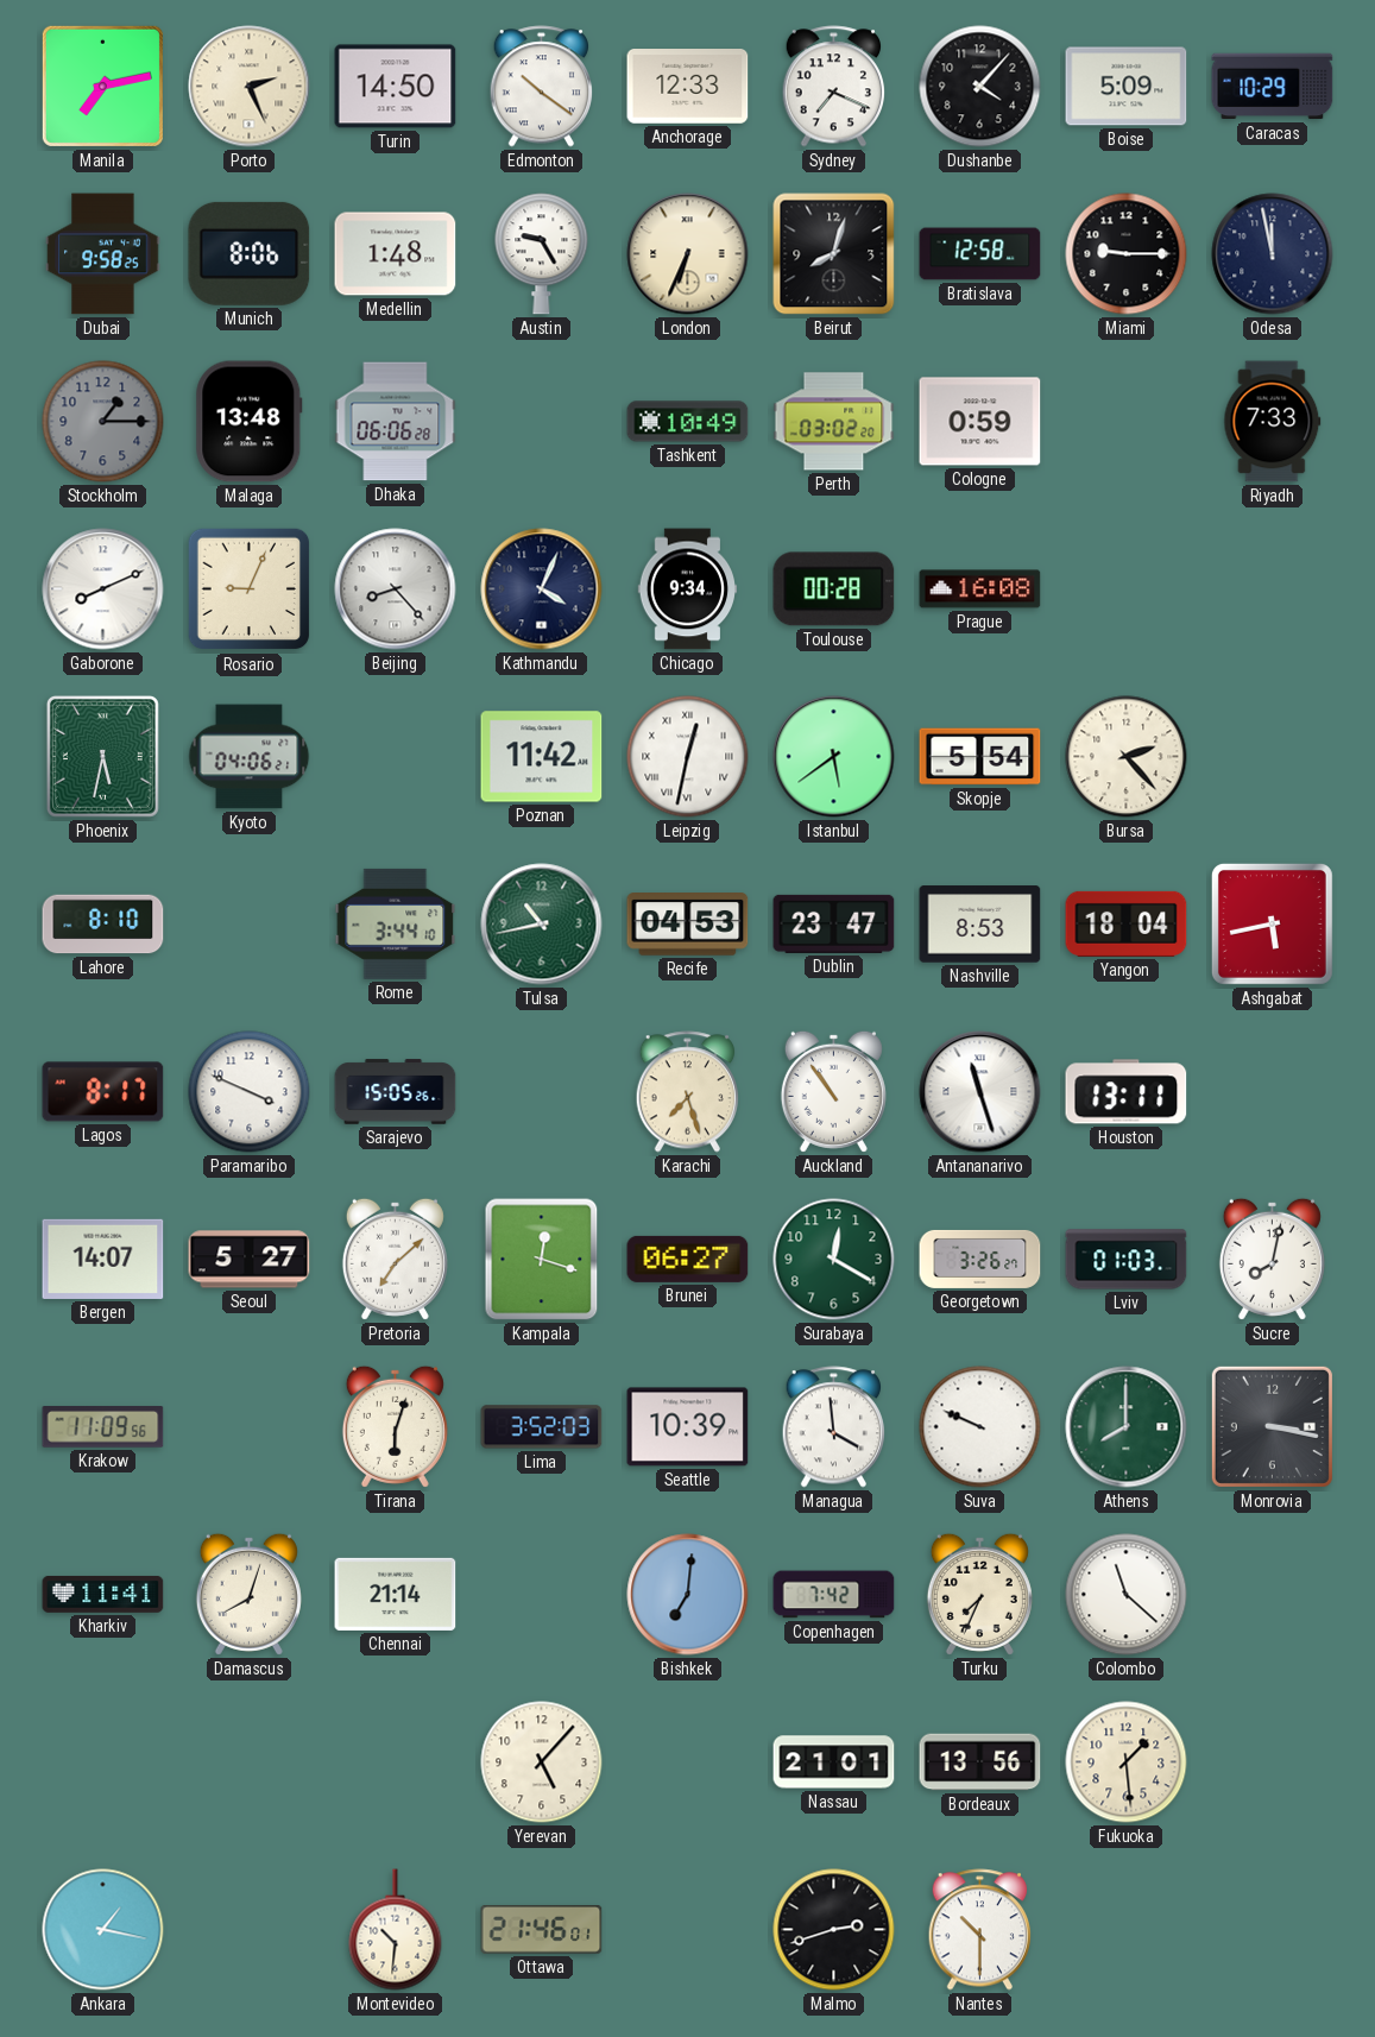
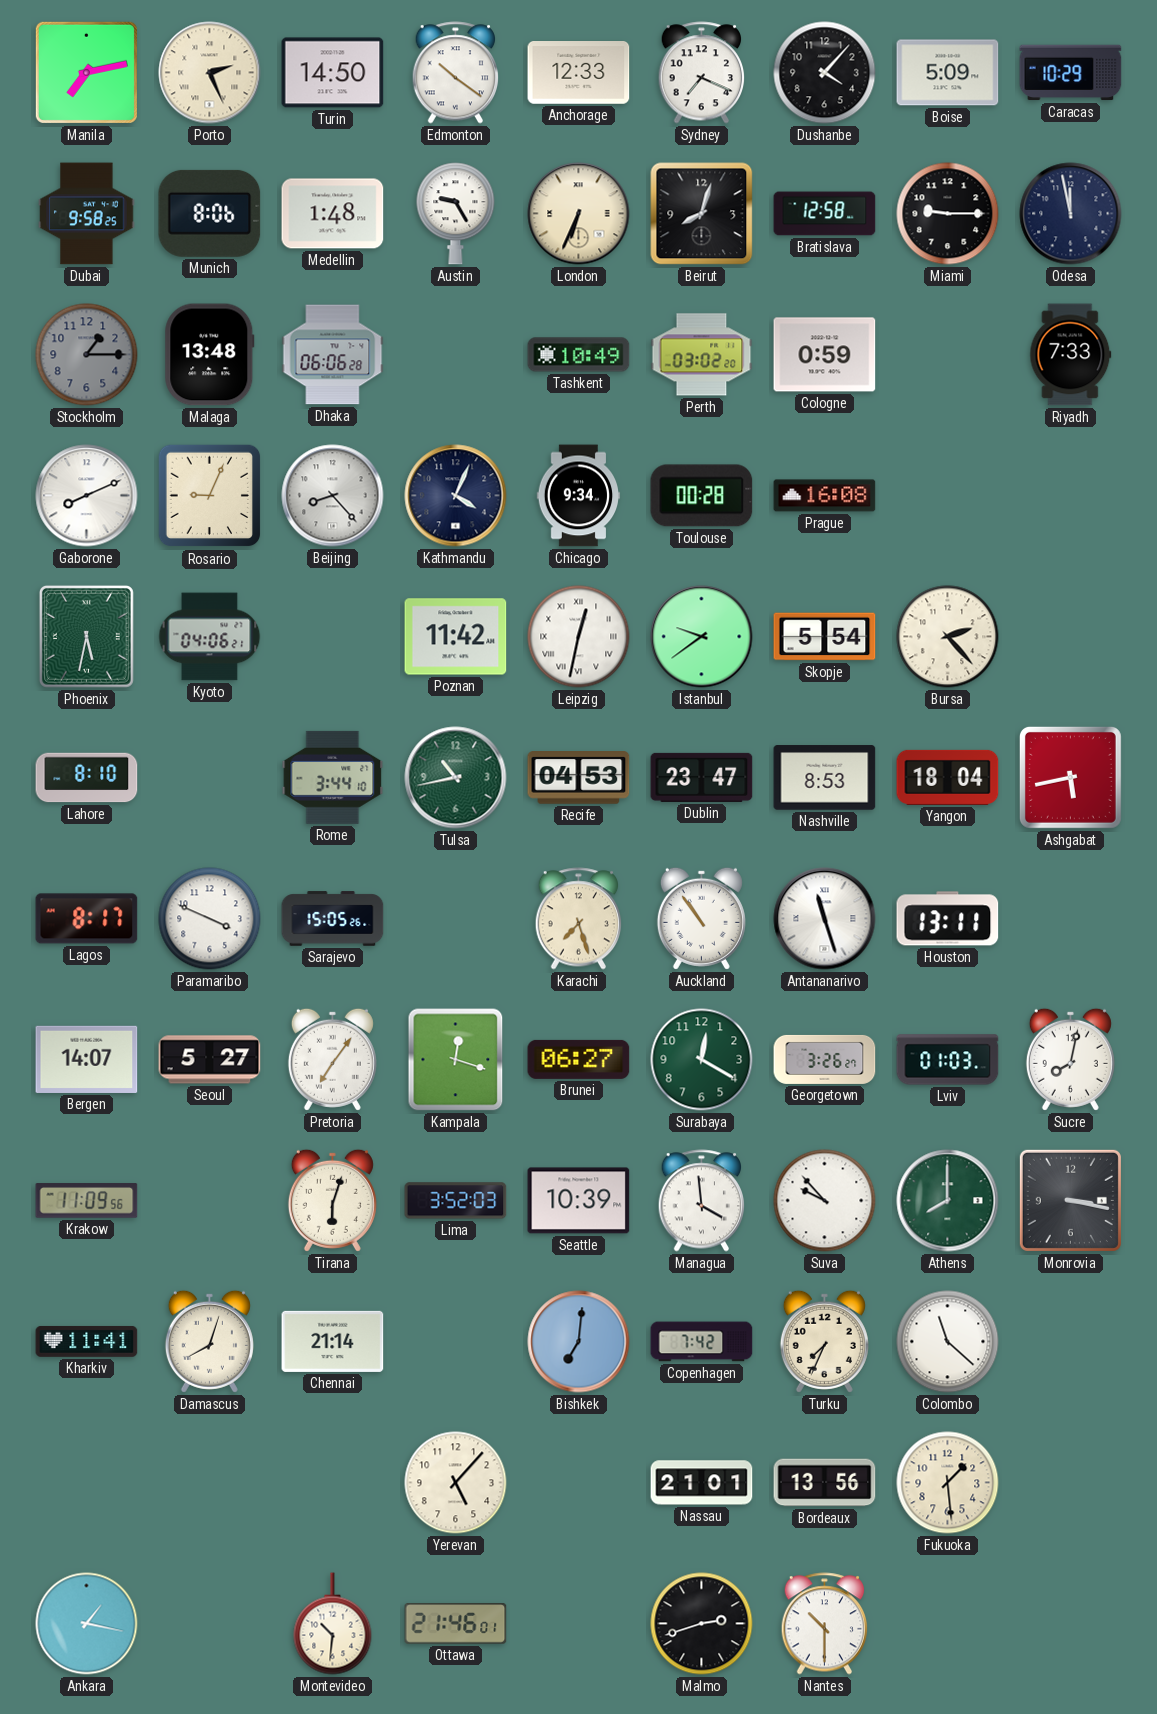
Istanbul: 5:39 -> 9:39
Pretoria: 7:08 -> 7:06
Suva: 9:49 -> 9:53
